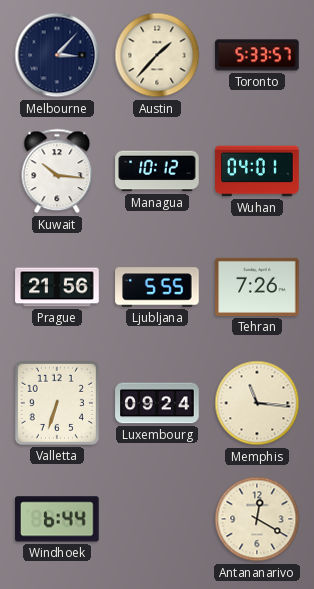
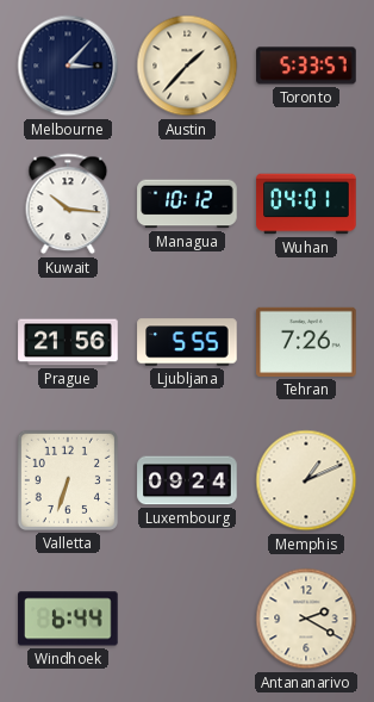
Memphis: 11:16 -> 1:11
Antananarivo: 12:20 -> 2:20
